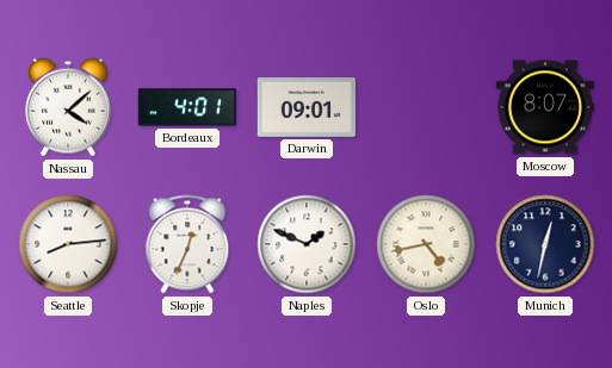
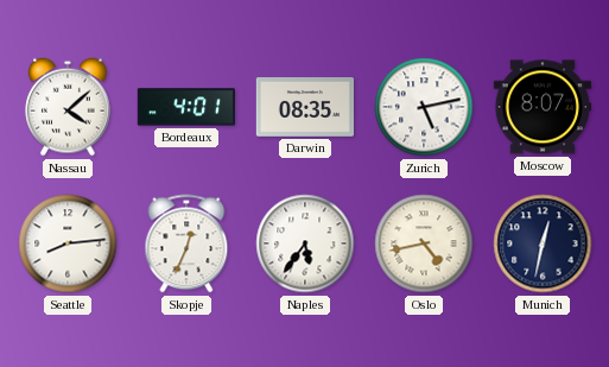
Darwin: 09:01 -> 08:35
Zurich: none -> 5:13
Naples: 1:49 -> 5:36
